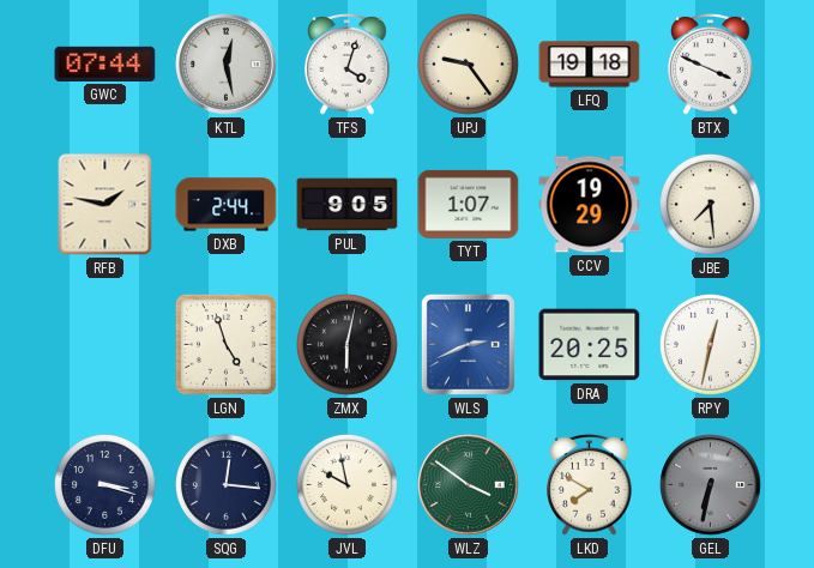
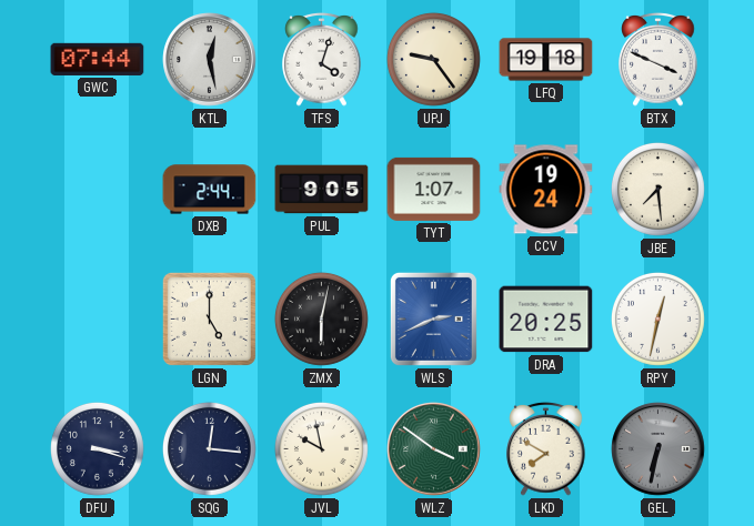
RFB: 1:47 -> none
CCV: 19:29 -> 19:24
LGN: 4:57 -> 5:00
